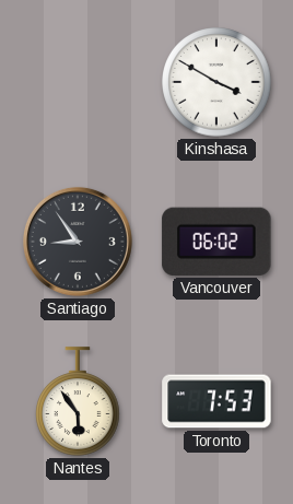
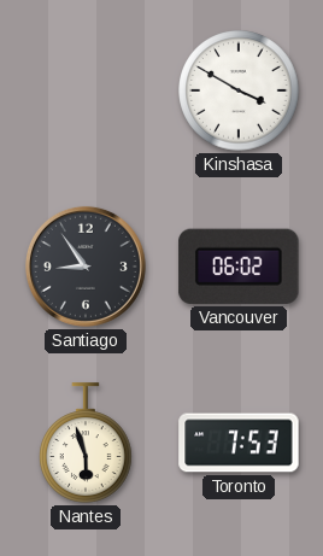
Nantes: 5:54 -> 5:57
